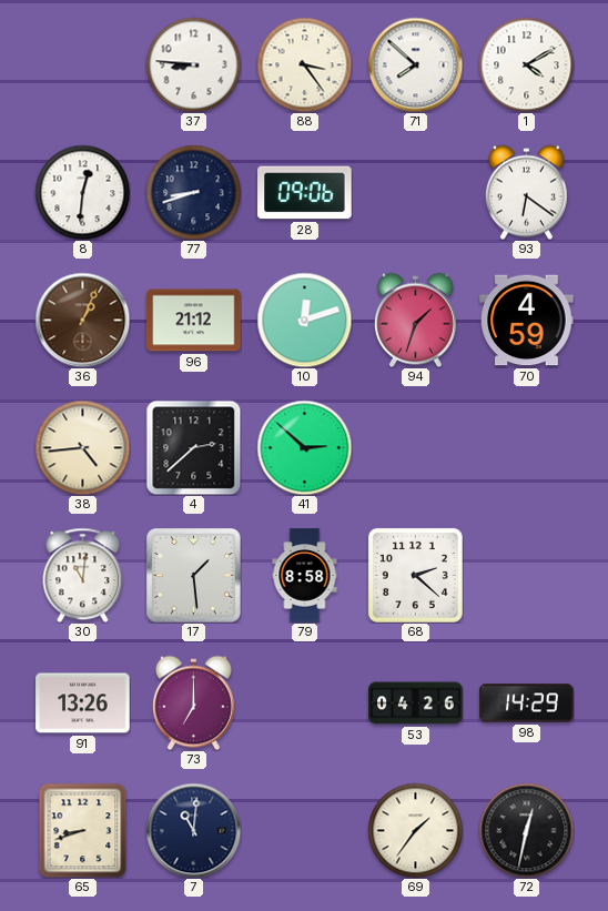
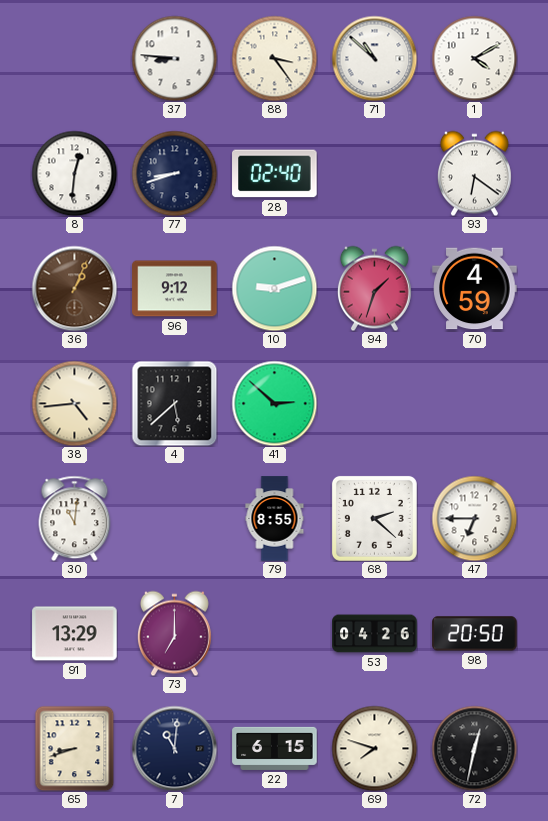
71: 7:52 -> 10:52
28: 09:06 -> 02:40
96: 21:12 -> 9:12
10: 12:12 -> 9:12
4: 2:38 -> 5:38
17: 1:29 -> none
79: 8:58 -> 8:55
47: none -> 6:45
91: 13:26 -> 13:29
98: 14:29 -> 20:50
22: none -> 6:15
69: 1:36 -> 7:48
